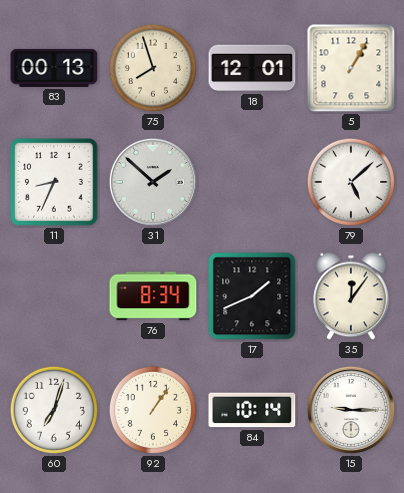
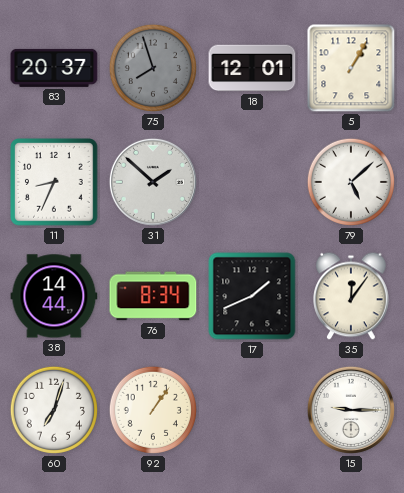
83: 00:13 -> 20:37
75 dial: cream -> grey
38: none -> 14:44
84: 10:14 -> none
